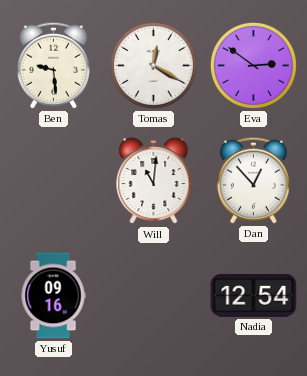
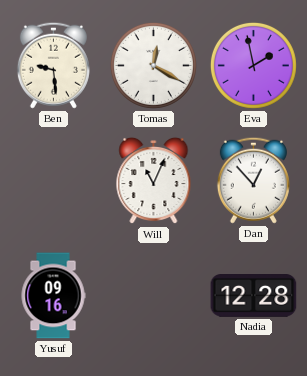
Eva: 2:51 -> 1:58
Will: 11:01 -> 11:04
Nadia: 12:54 -> 12:28
